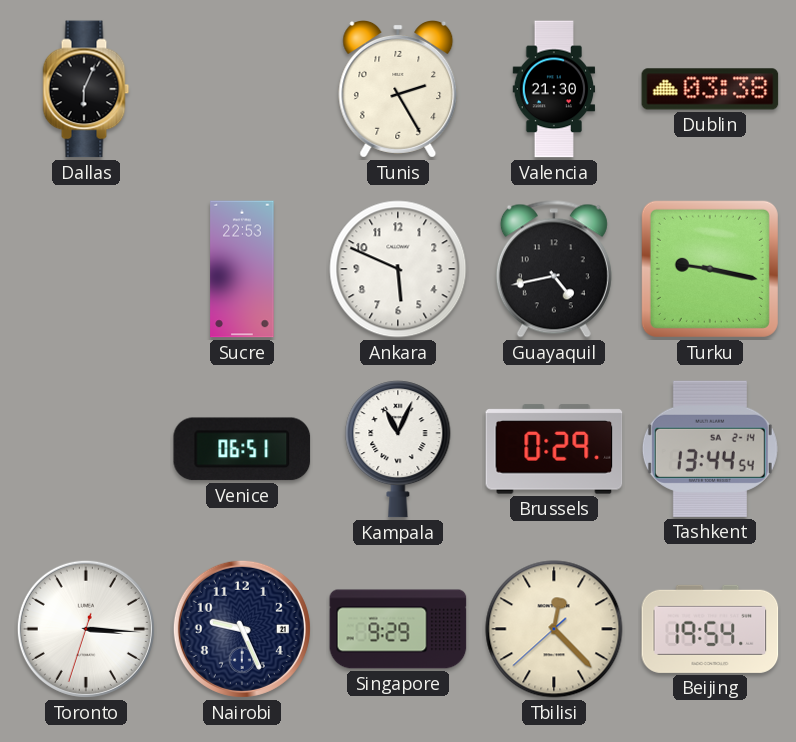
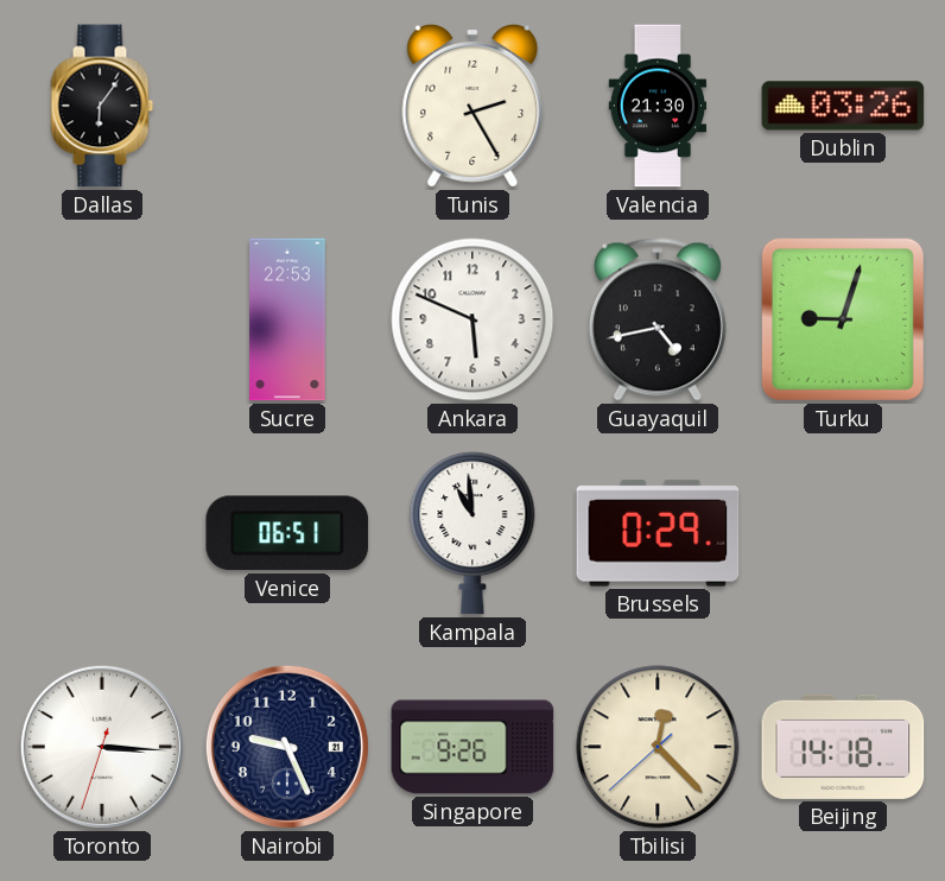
Dallas: 6:04 -> 6:06
Dublin: 03:38 -> 03:26
Turku: 9:17 -> 9:03
Kampala: 11:04 -> 10:59
Tashkent: 13:44 -> none
Singapore: 9:29 -> 9:26
Beijing: 19:54 -> 14:18
